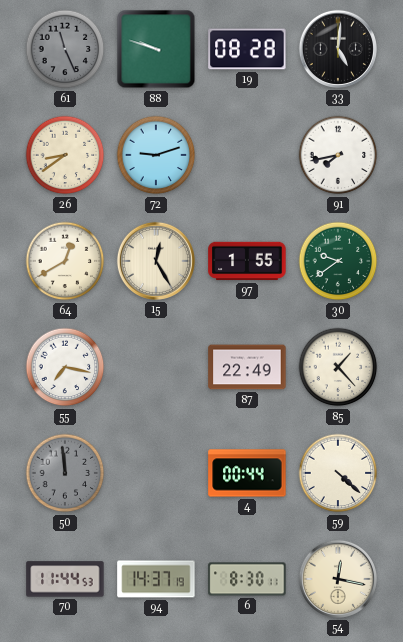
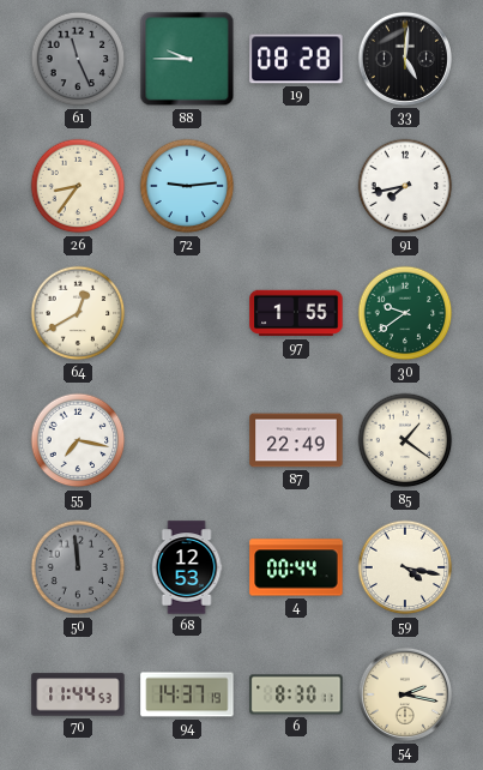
88: 9:48 -> 9:45
26: 8:39 -> 8:36
72: 9:12 -> 9:14
15: 12:25 -> none
85: 1:23 -> 1:21
68: none -> 12:53
59: 4:22 -> 4:17
54: 12:17 -> 2:17
